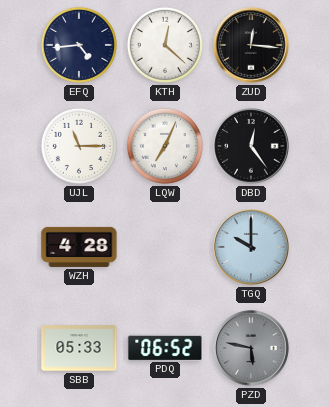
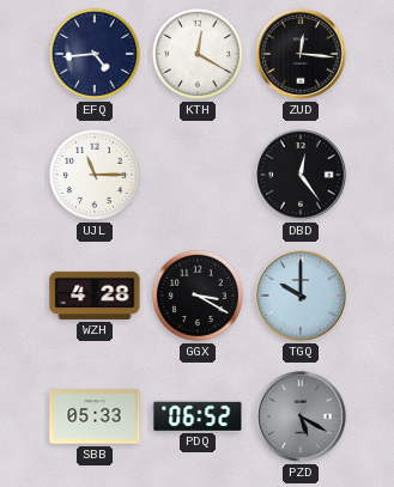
KTH: 12:22 -> 12:20
LQW: 7:04 -> none
GGX: none -> 3:20
PZD: 5:47 -> 5:20
